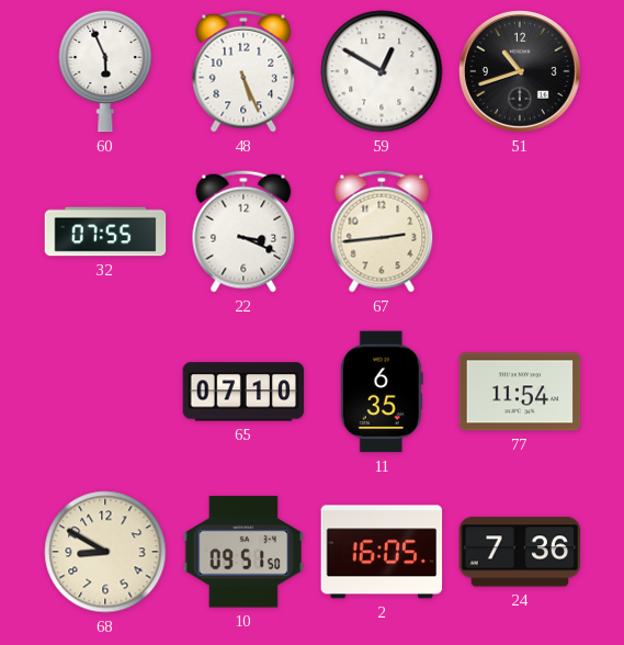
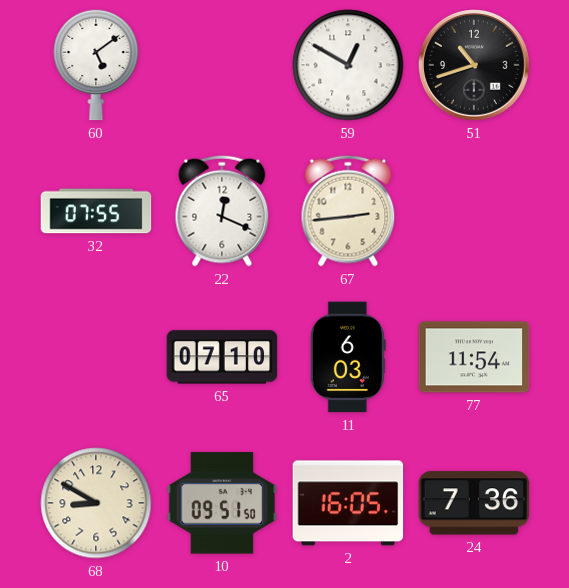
60: 5:56 -> 5:09
48: 5:26 -> none
22: 3:19 -> 12:19
11: 6:35 -> 6:03
